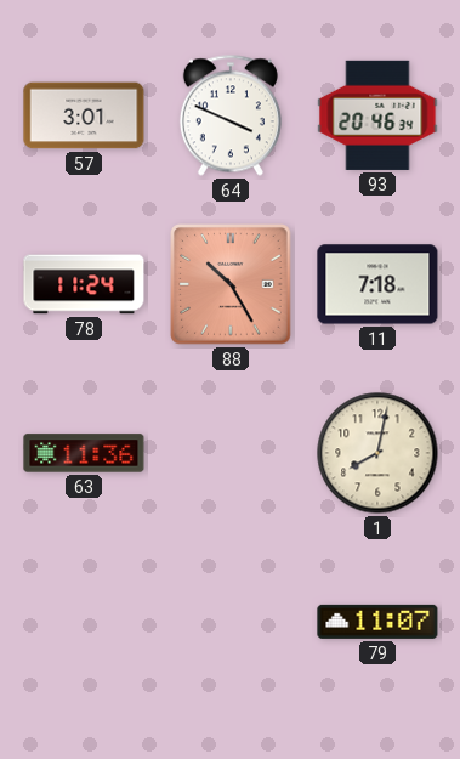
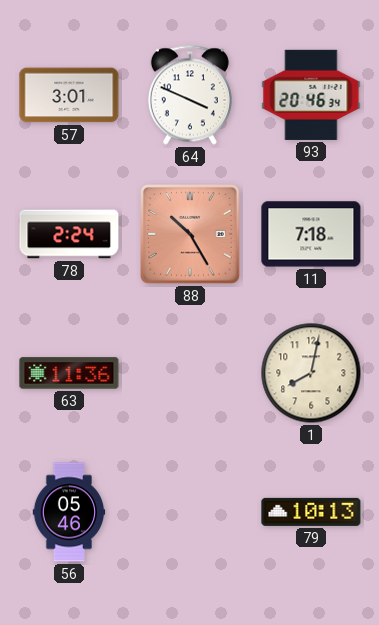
78: 11:24 -> 2:24
56: none -> 05:46
79: 11:07 -> 10:13
